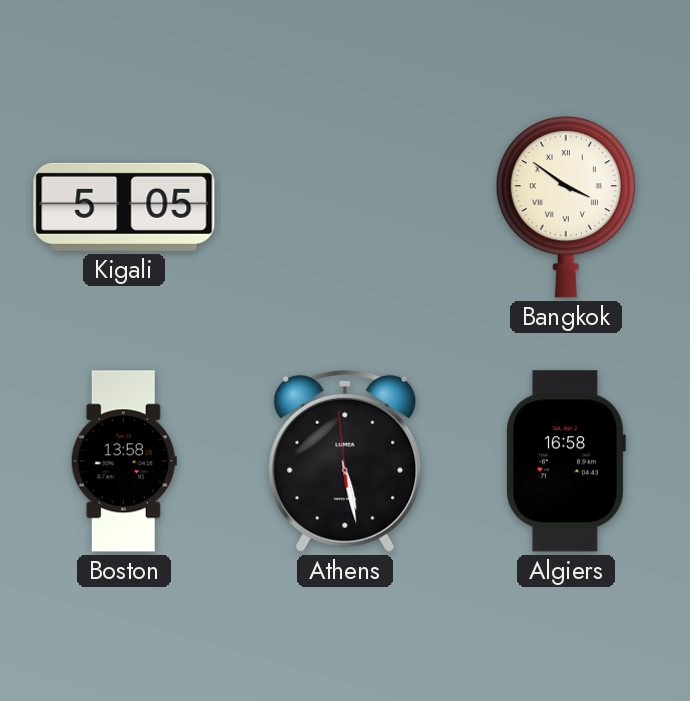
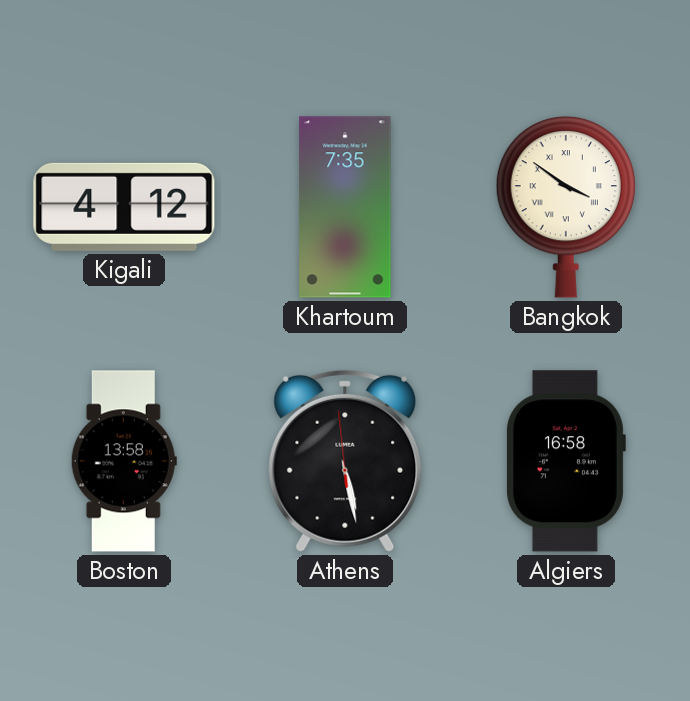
Kigali: 5:05 -> 4:12
Khartoum: none -> 7:35
